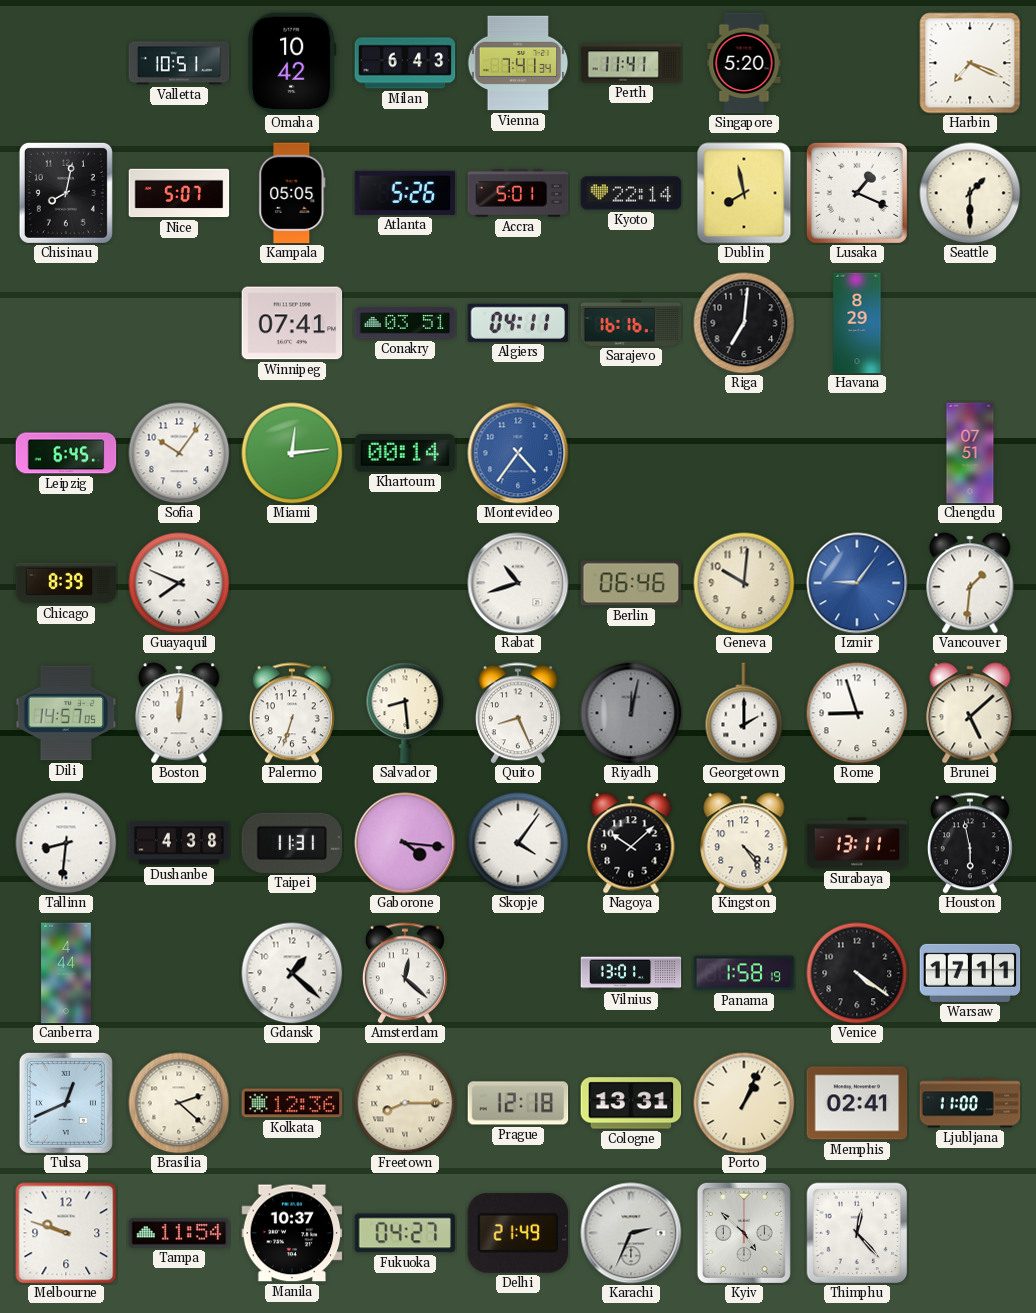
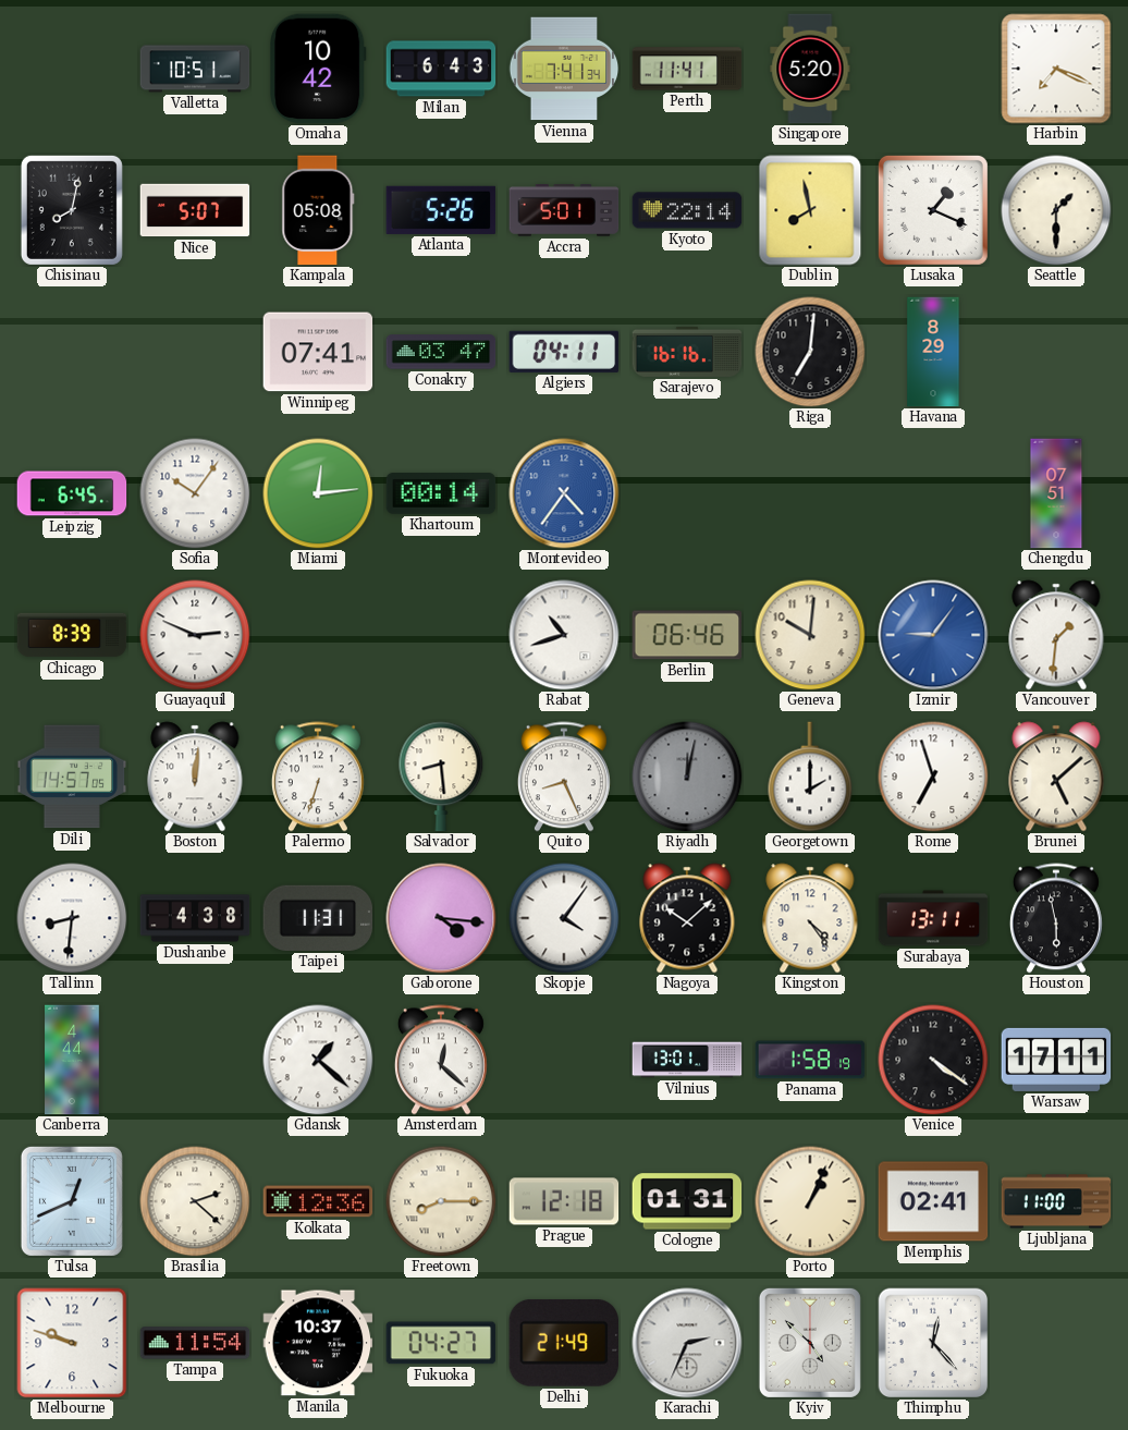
Kampala: 05:05 -> 05:08
Conakry: 03:51 -> 03:47
Guayaquil: 7:49 -> 2:49
Rome: 8:57 -> 6:57
Cologne: 13:31 -> 01:31
